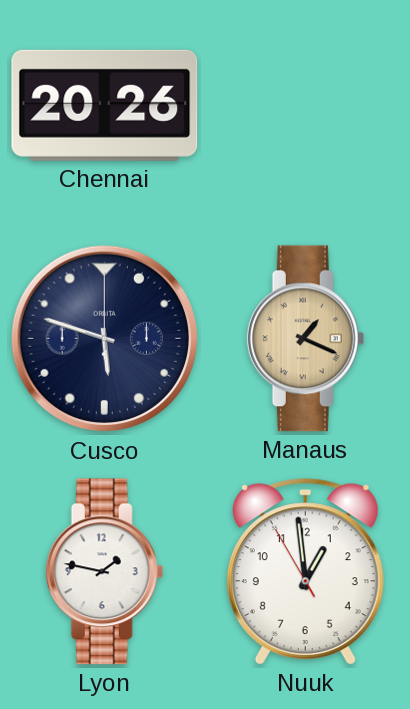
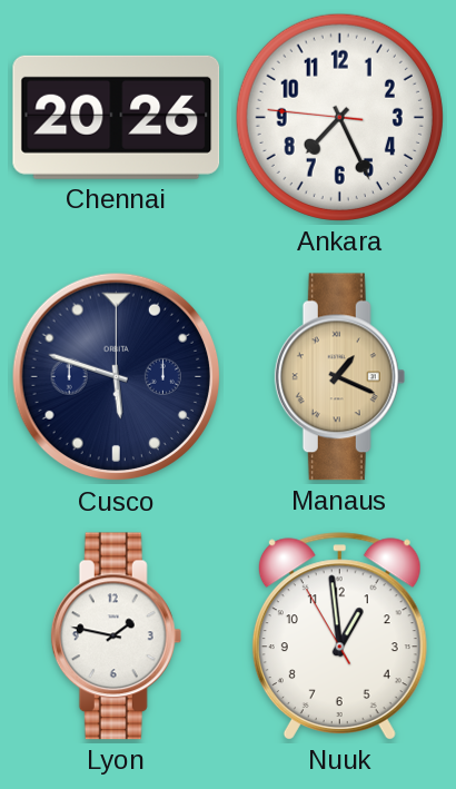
Ankara: none -> 7:25
